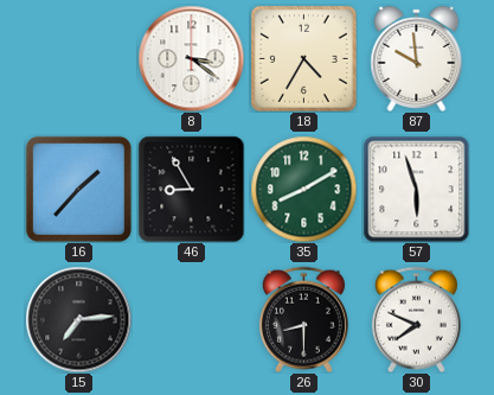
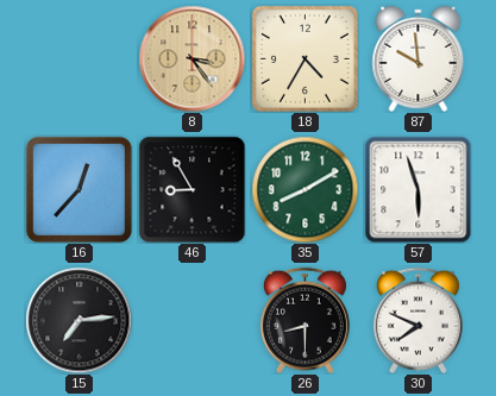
8: 3:21 -> 3:24
8 dial: white -> champagne
16: 1:37 -> 12:37
